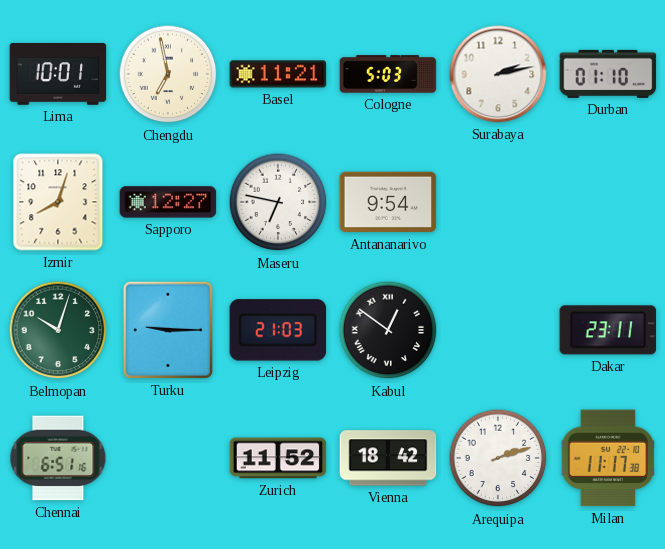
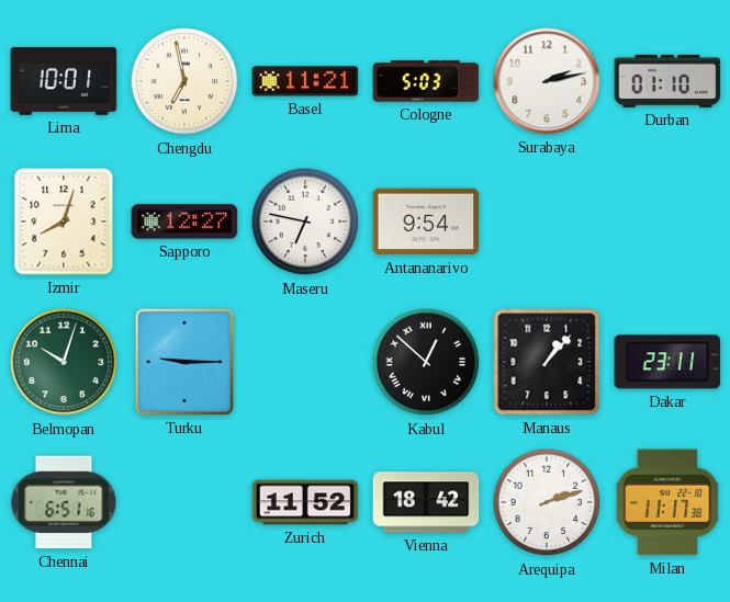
Leipzig: 21:03 -> none
Kabul: 12:51 -> 12:52
Manaus: none -> 1:07
